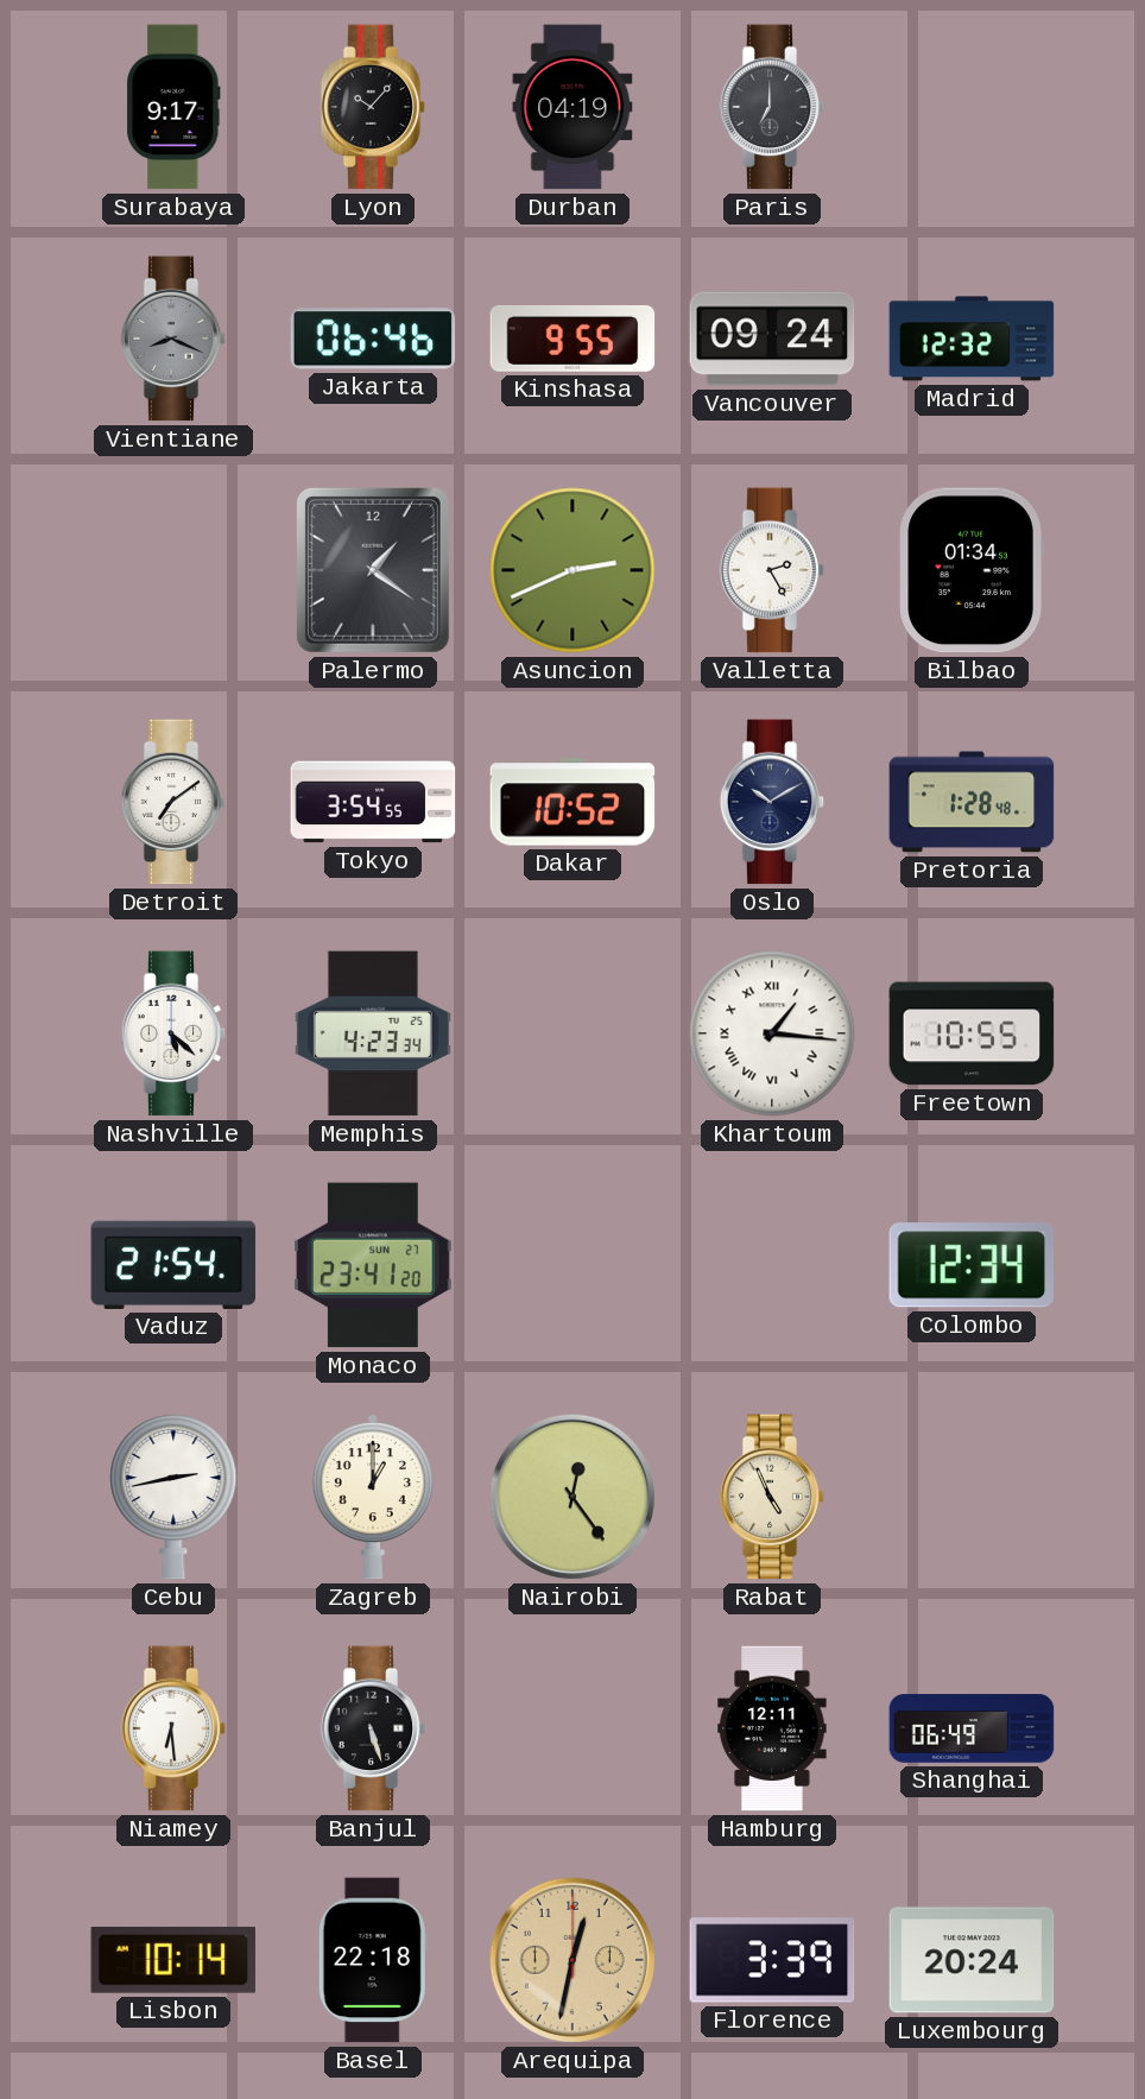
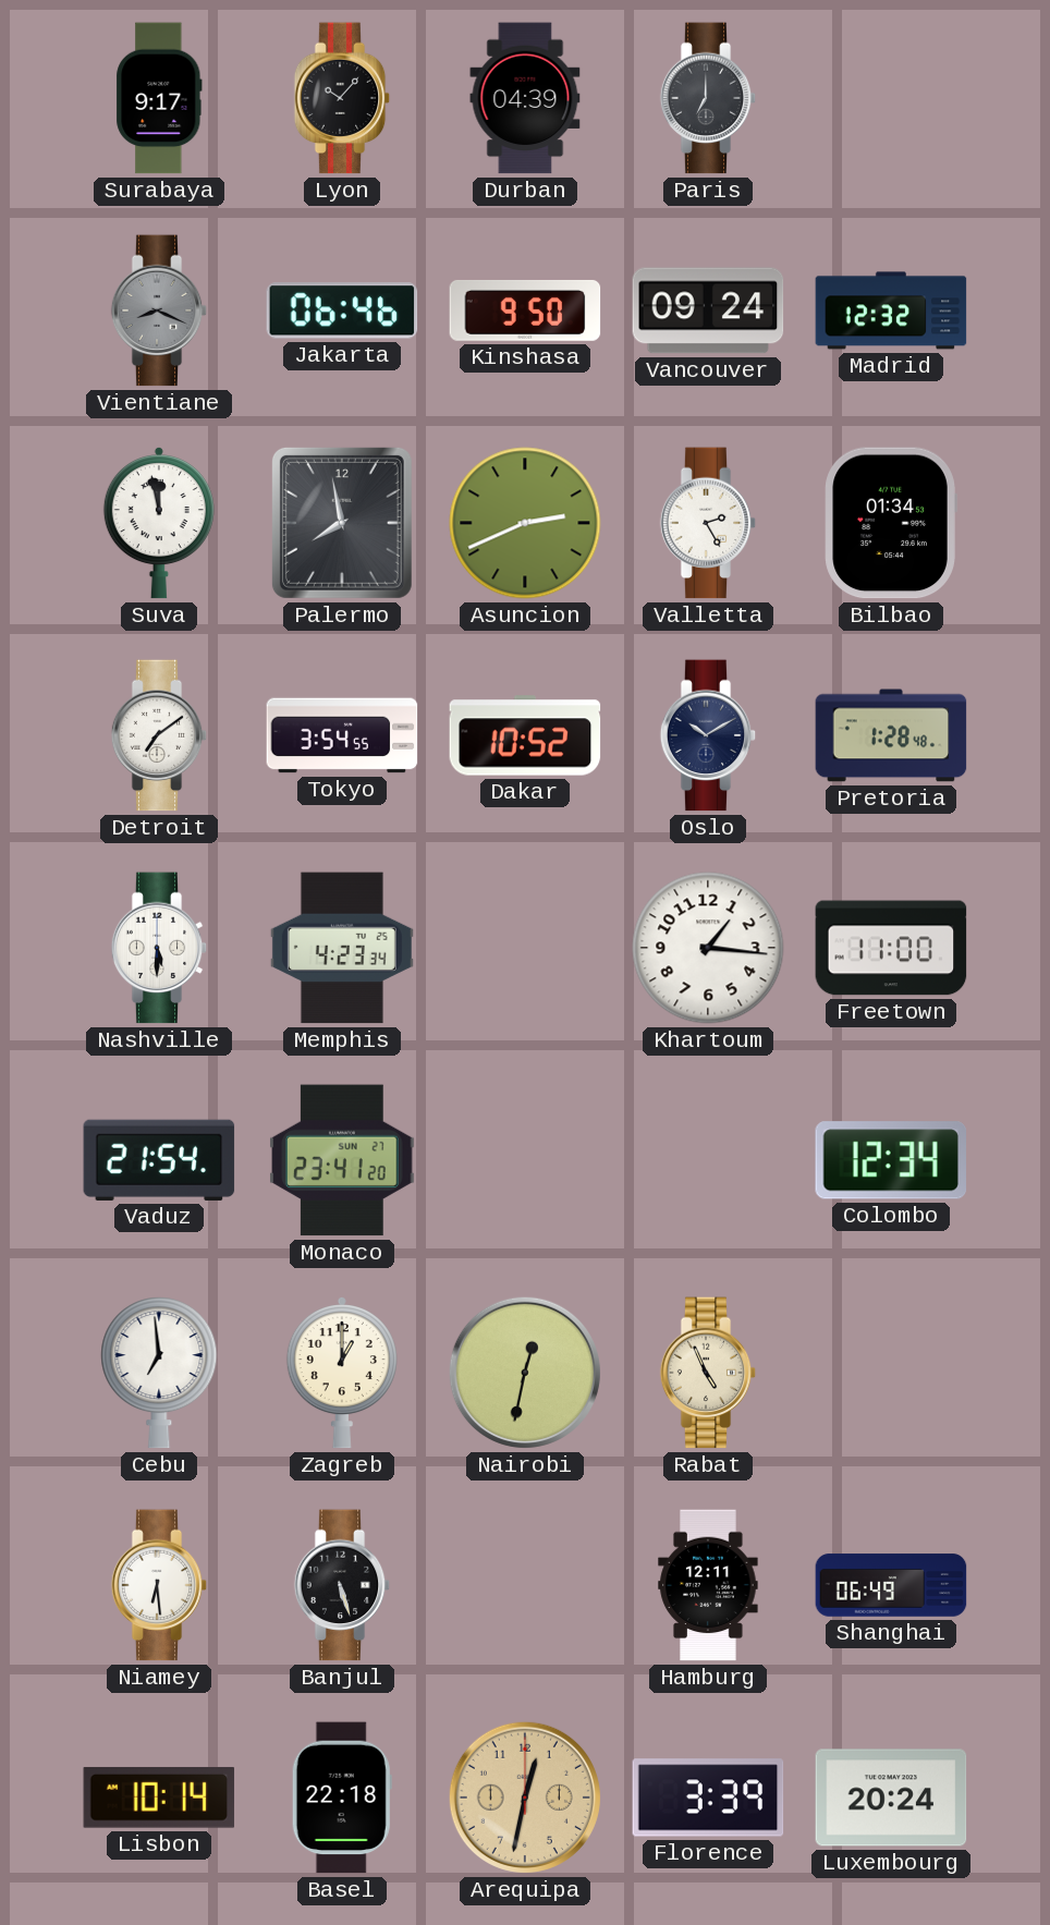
Durban: 04:19 -> 04:39
Kinshasa: 9:55 -> 9:50
Suva: none -> 11:58
Palermo: 1:21 -> 7:58
Nashville: 5:22 -> 5:30
Khartoum numerals: Roman -> Arabic
Freetown: 10:55 -> 11:00
Cebu: 2:43 -> 6:59
Nairobi: 12:24 -> 12:32
